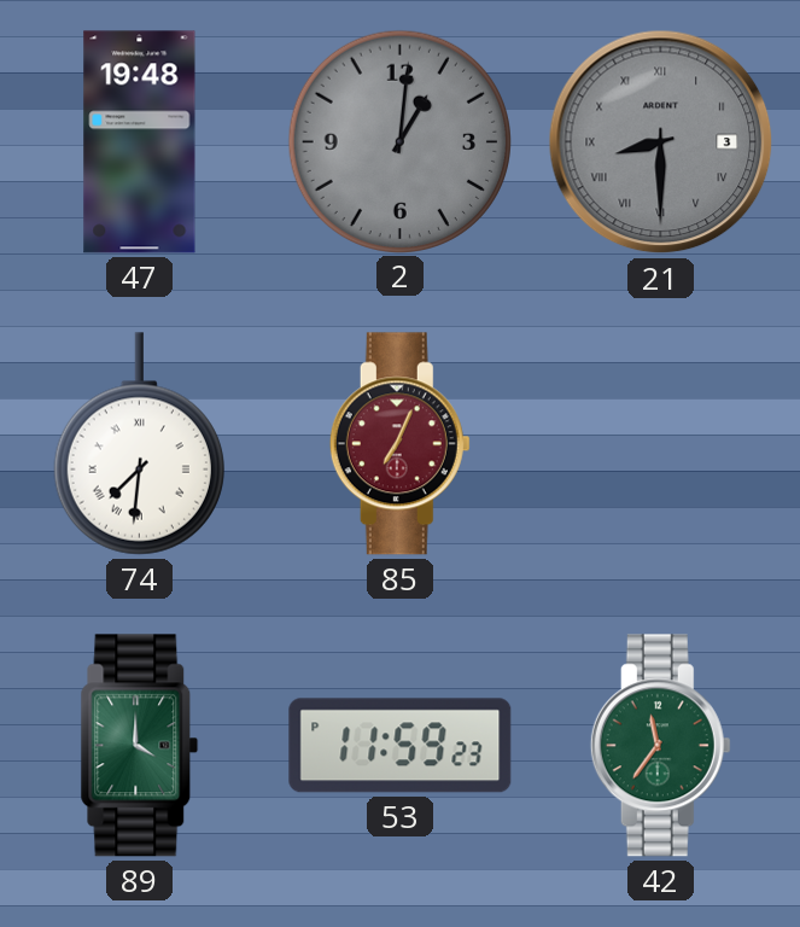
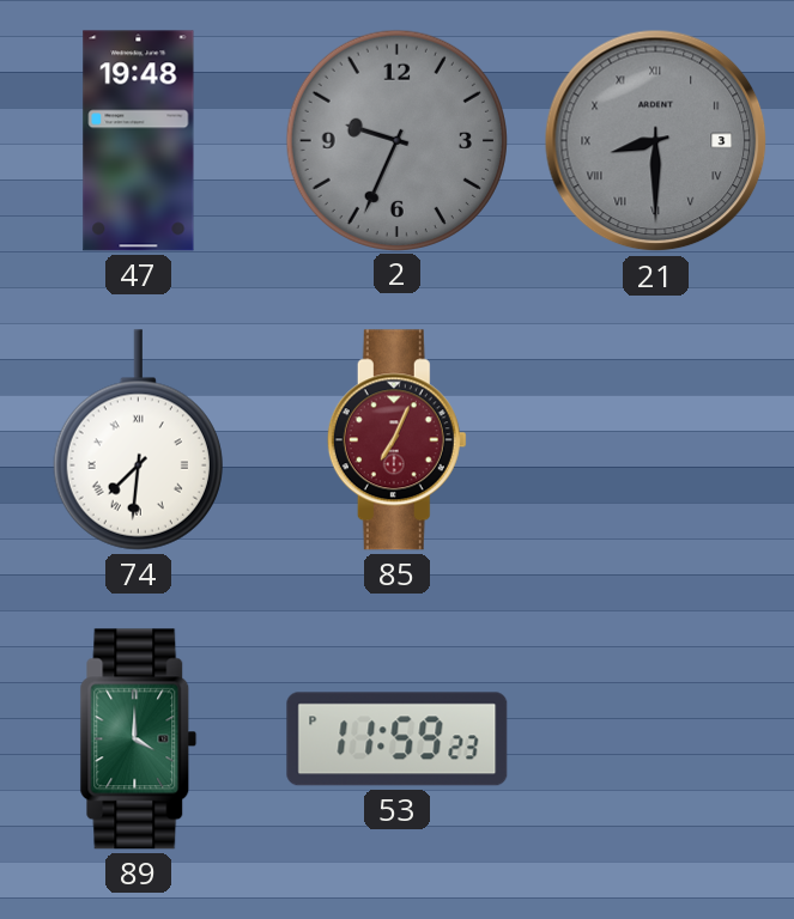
2: 1:01 -> 9:34
42: 11:36 -> none
